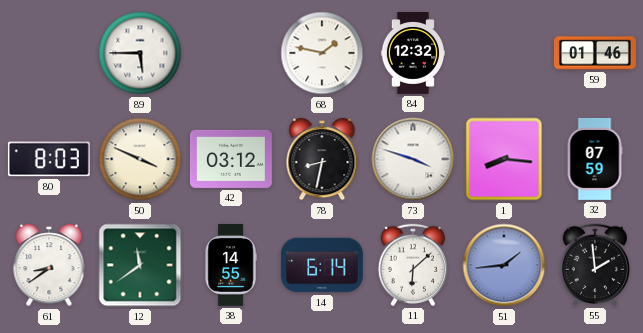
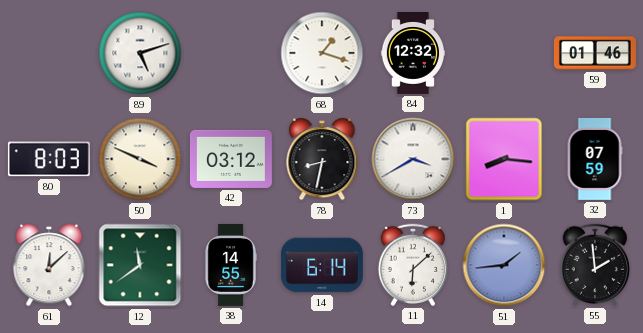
89: 5:45 -> 5:12
68: 1:47 -> 1:18
73: 3:48 -> 3:40
61: 8:39 -> 12:08
